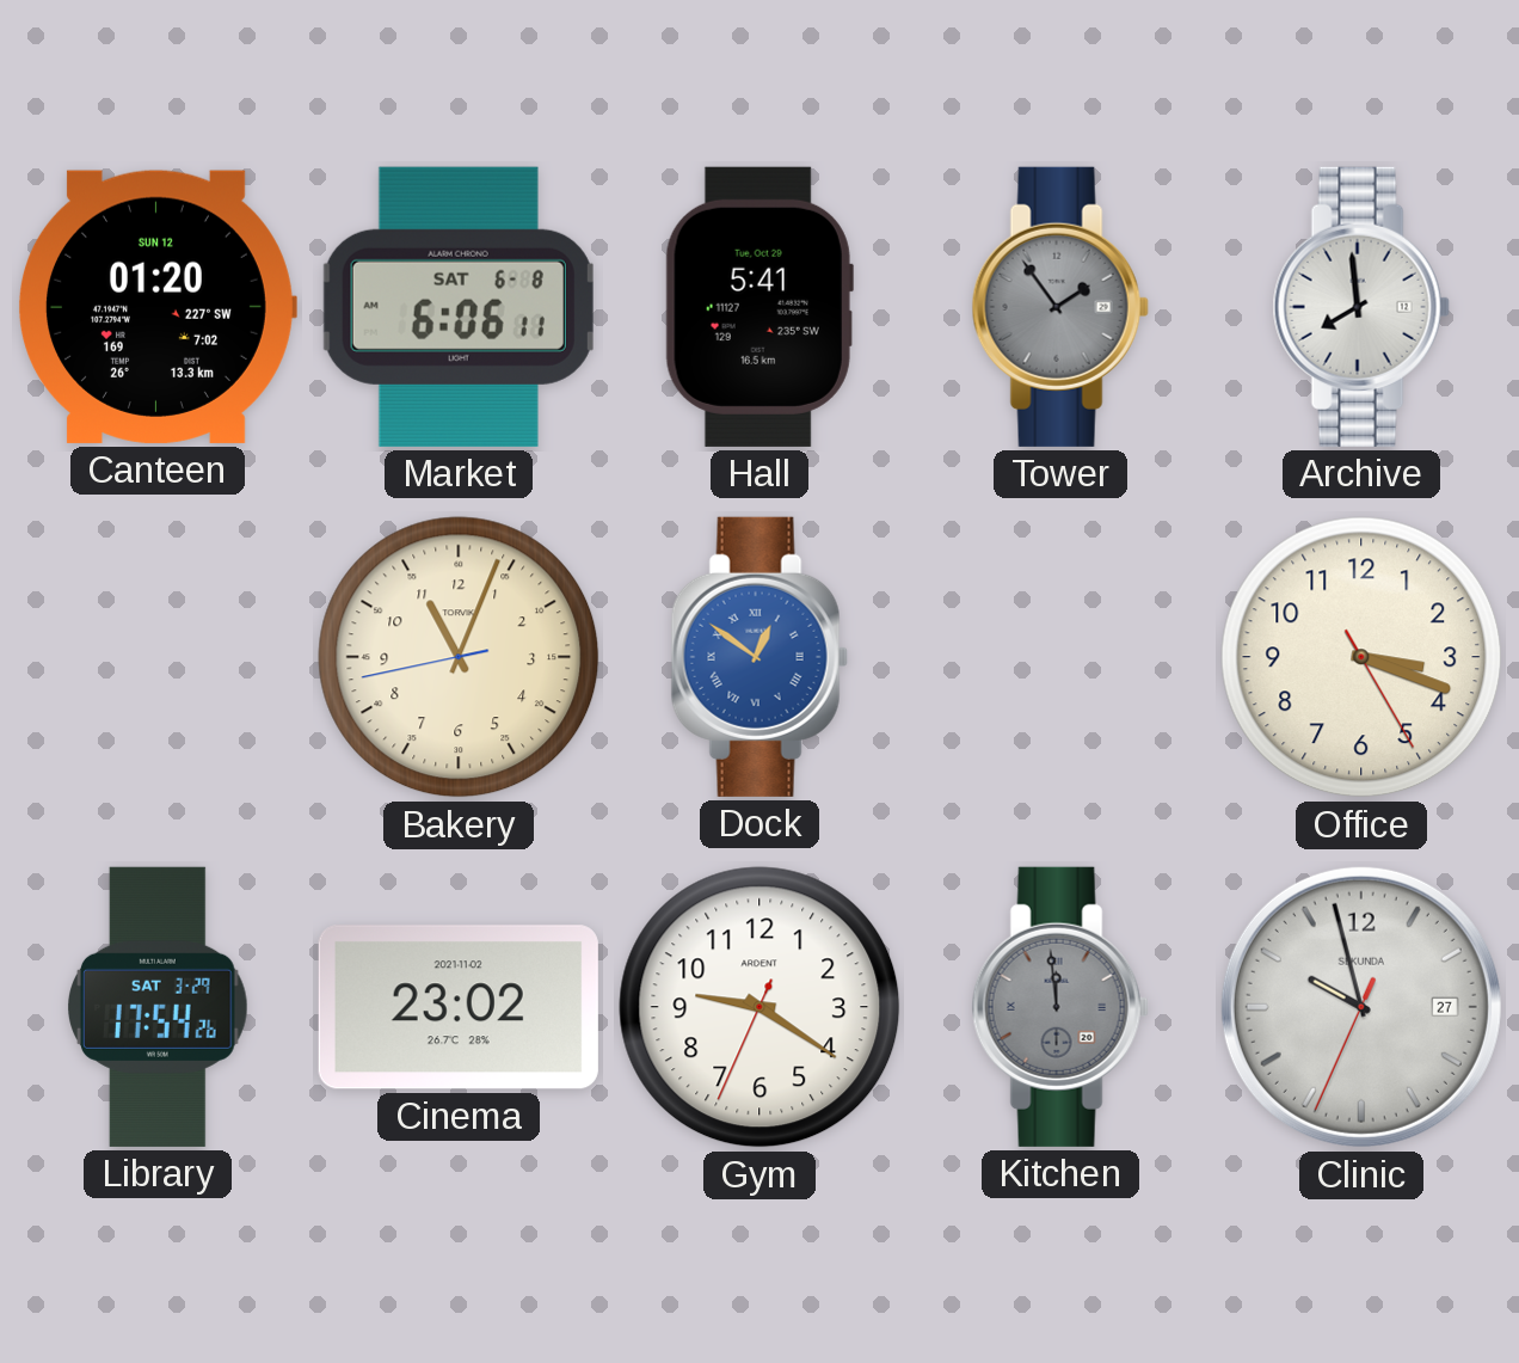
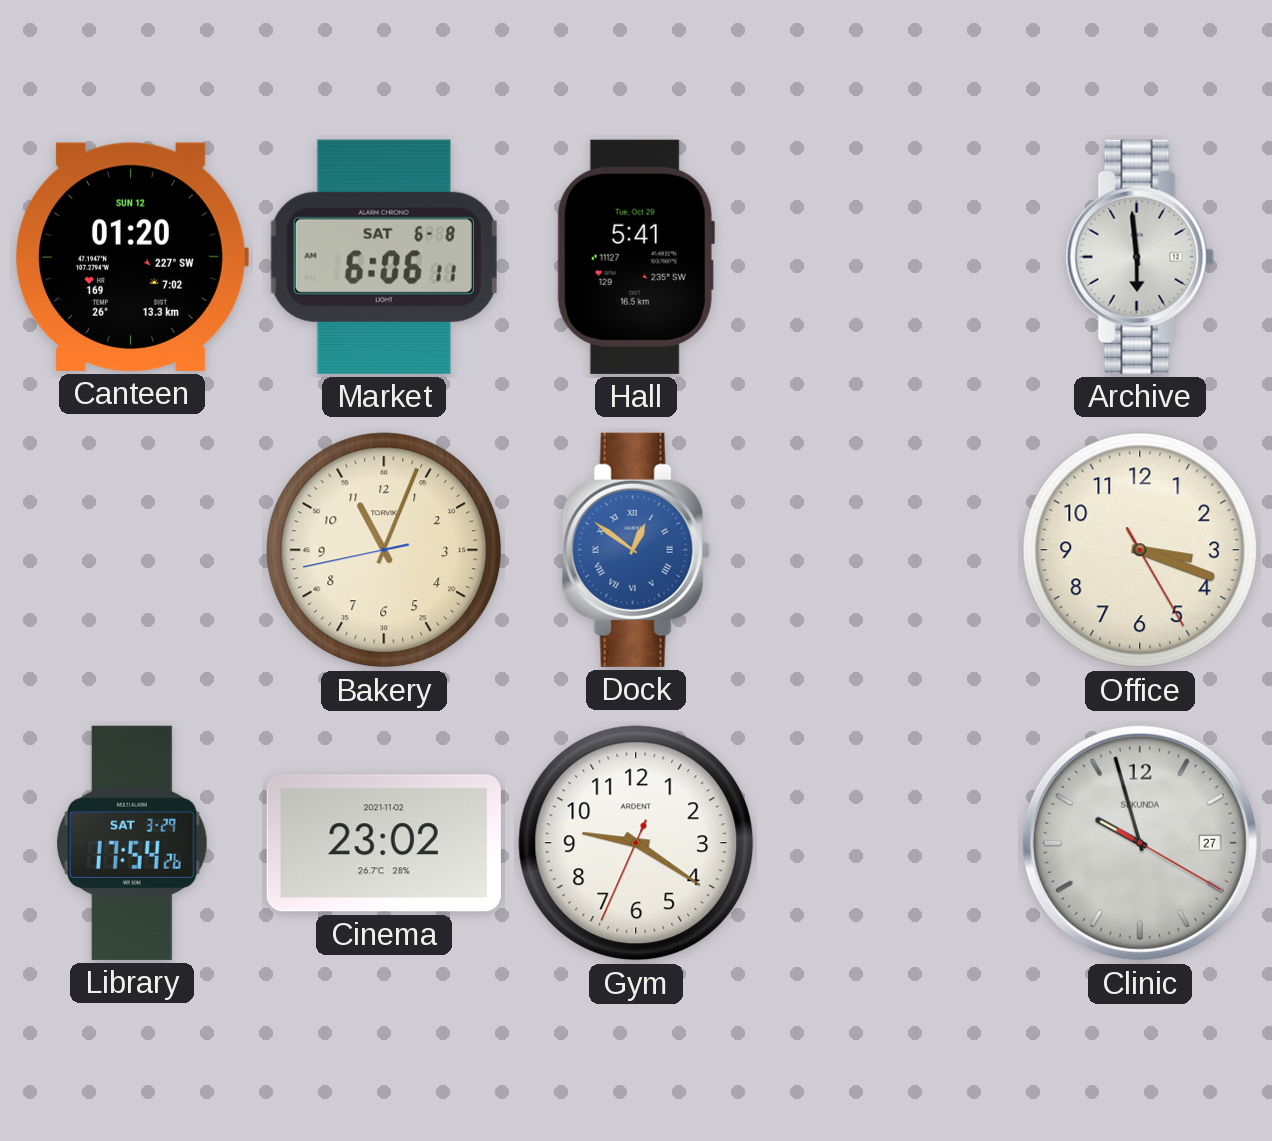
Tower: 1:54 -> none
Archive: 7:59 -> 5:59
Kitchen: 11:59 -> none
Clinic: 9:57:34 -> 9:57:20
